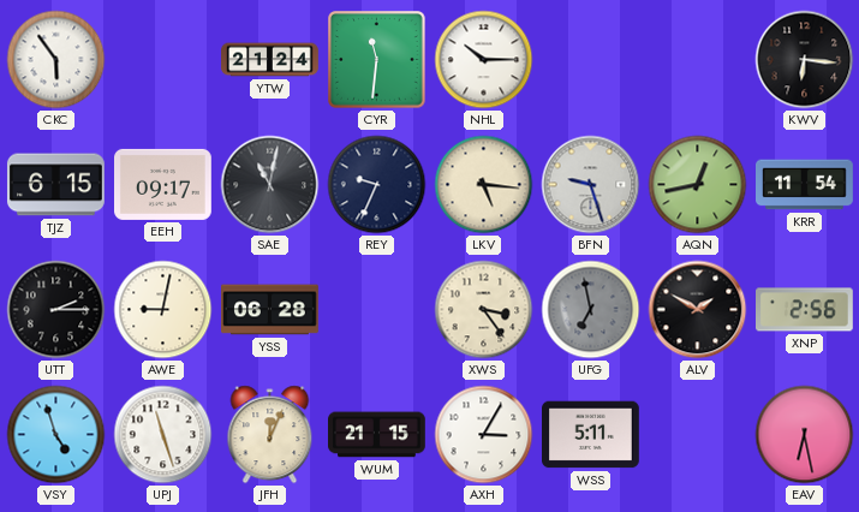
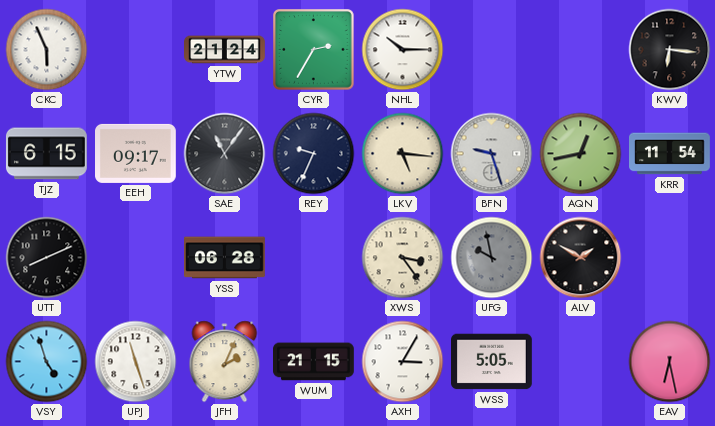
CKC: 5:54 -> 5:56
CYR: 11:31 -> 2:35
SAE: 11:02 -> 11:06
UTT: 2:15 -> 8:11
AWE: 9:02 -> none
UFG: 6:58 -> 9:58
XNP: 2:56 -> none
JFH: 12:04 -> 2:04
WSS: 5:11 -> 5:05
